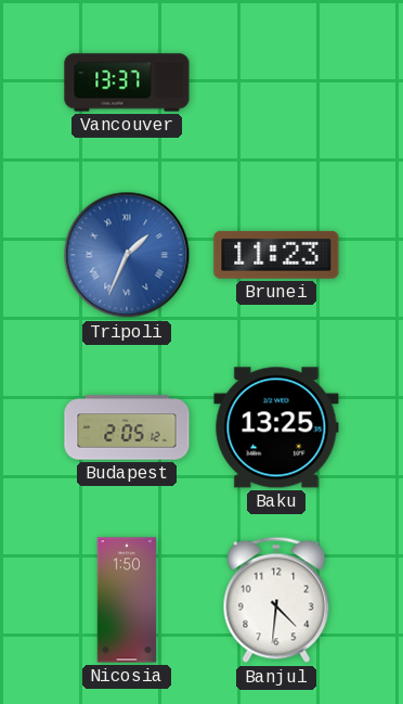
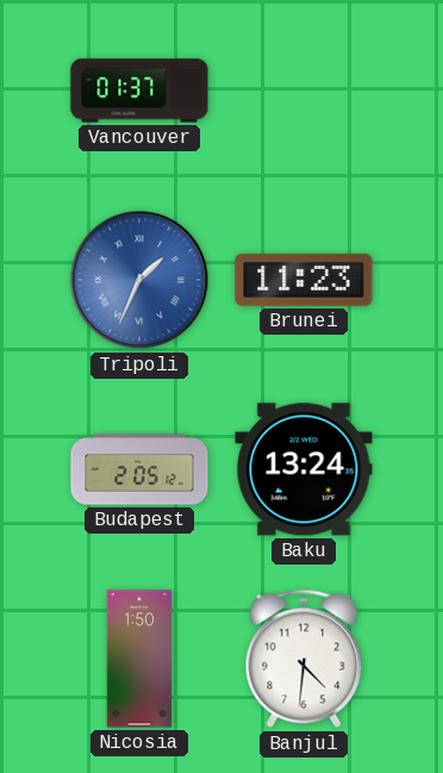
Vancouver: 13:37 -> 01:37
Baku: 13:25 -> 13:24
